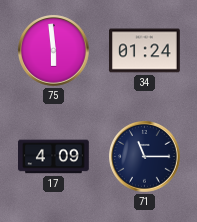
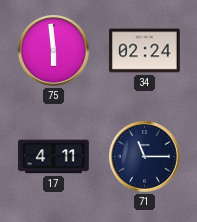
34: 01:24 -> 02:24
17: 4:09 -> 4:11
